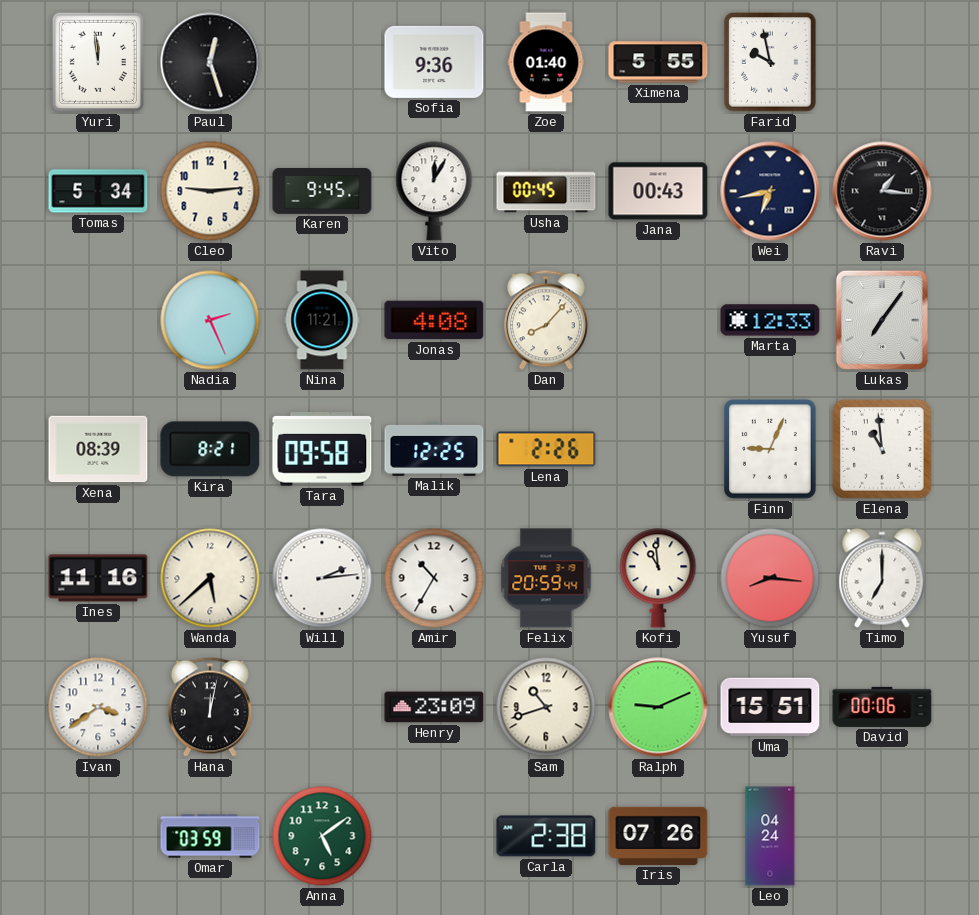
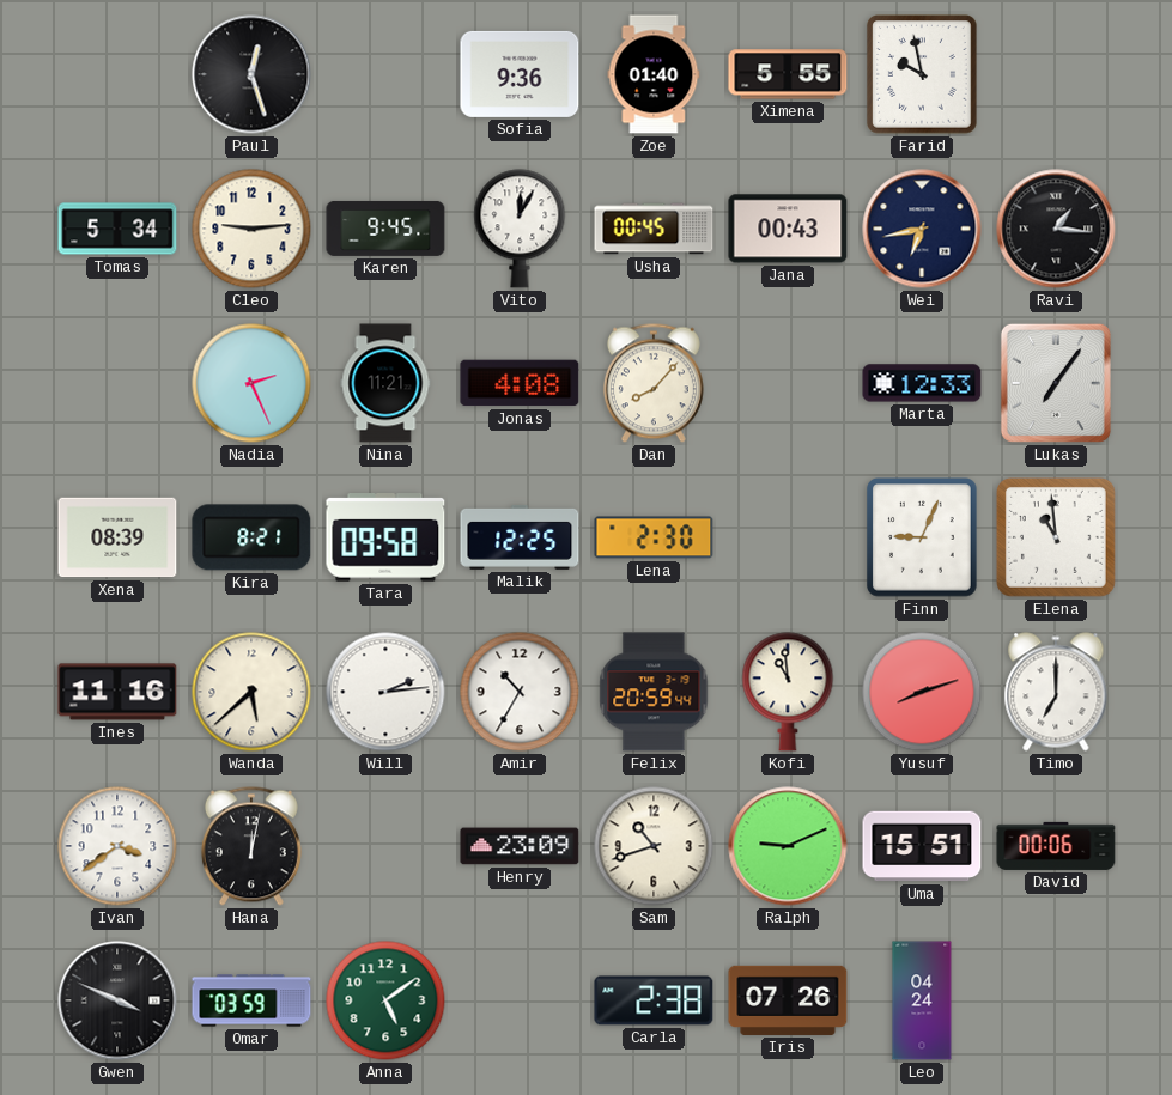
Yuri: 11:59 -> none
Lena: 2:26 -> 2:30
Yusuf: 8:16 -> 8:12
Gwen: none -> 3:49
